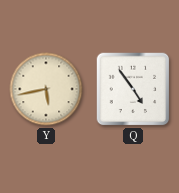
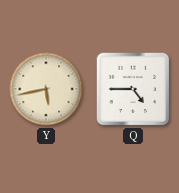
Q: 4:54 -> 4:45
